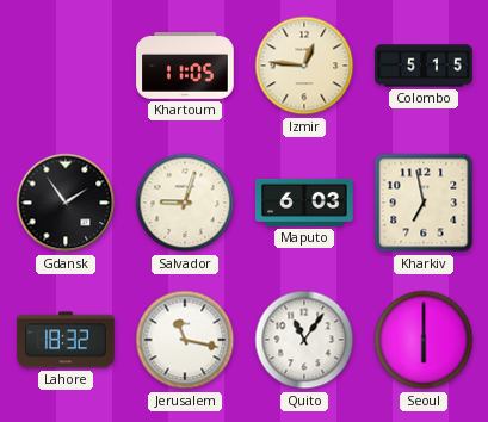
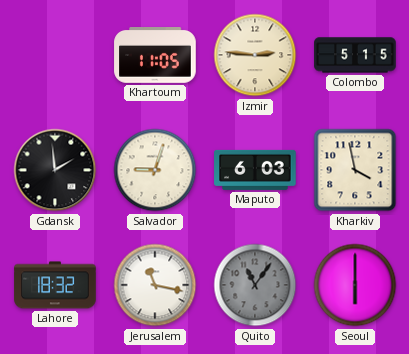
Izmir: 12:46 -> 2:46
Gdansk: 1:54 -> 1:59
Kharkiv: 6:58 -> 3:58
Quito dial: white -> grey
